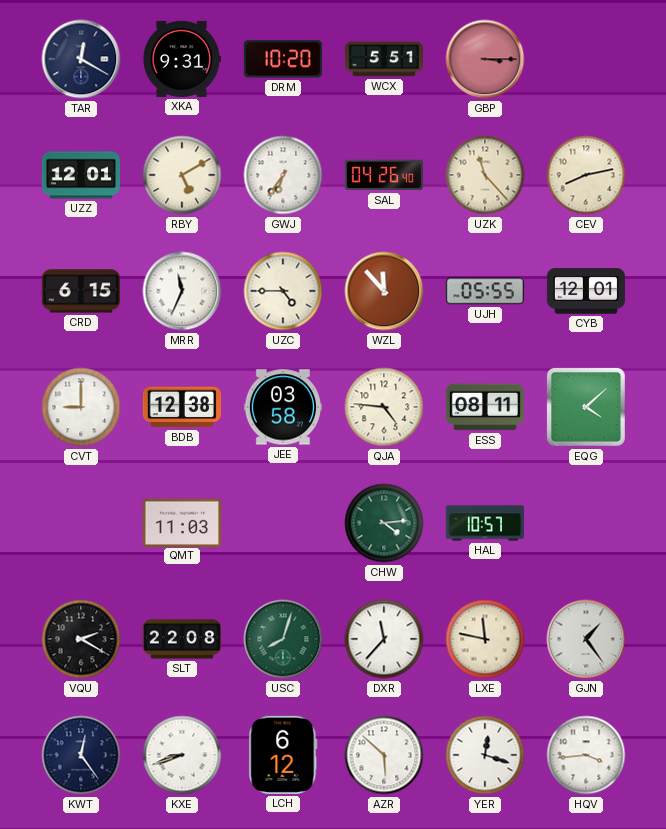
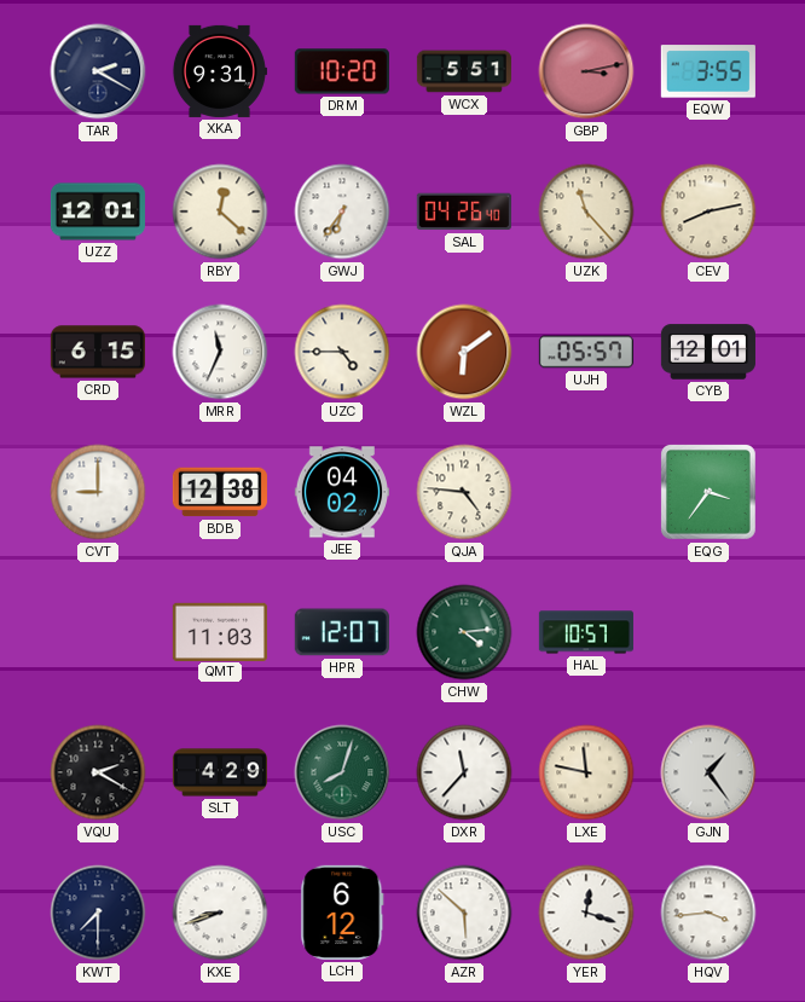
TAR: 12:20 -> 2:20
GBP: 3:15 -> 3:13
EQW: none -> 3:55
RBY: 5:10 -> 12:22
WZL: 11:53 -> 6:09
UJH: 05:55 -> 05:57
JEE: 03:58 -> 04:02
ESS: 08:11 -> none
EQG: 4:08 -> 3:36
HPR: none -> 12:07
SLT: 22:08 -> 4:29
KWT: 12:24 -> 7:30
